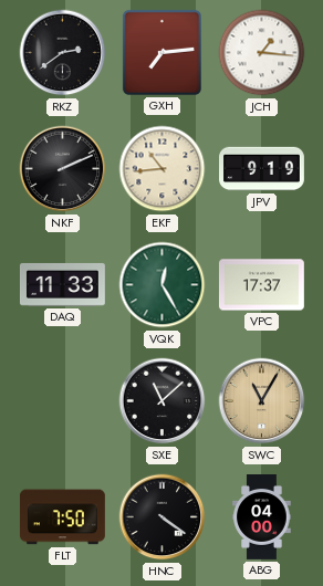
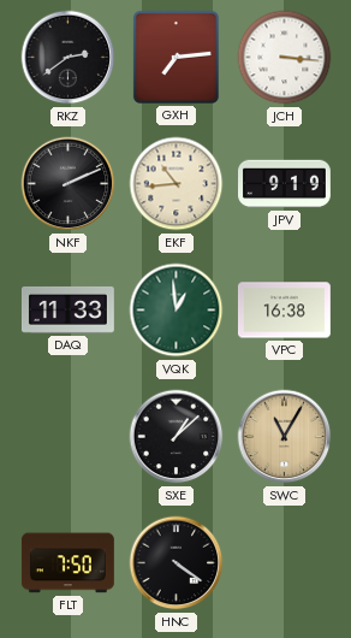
JCH: 1:16 -> 3:16
VQK: 12:25 -> 12:59
VPC: 17:37 -> 16:38
SXE: 11:08 -> 1:08
ABG: 04:00 -> none
